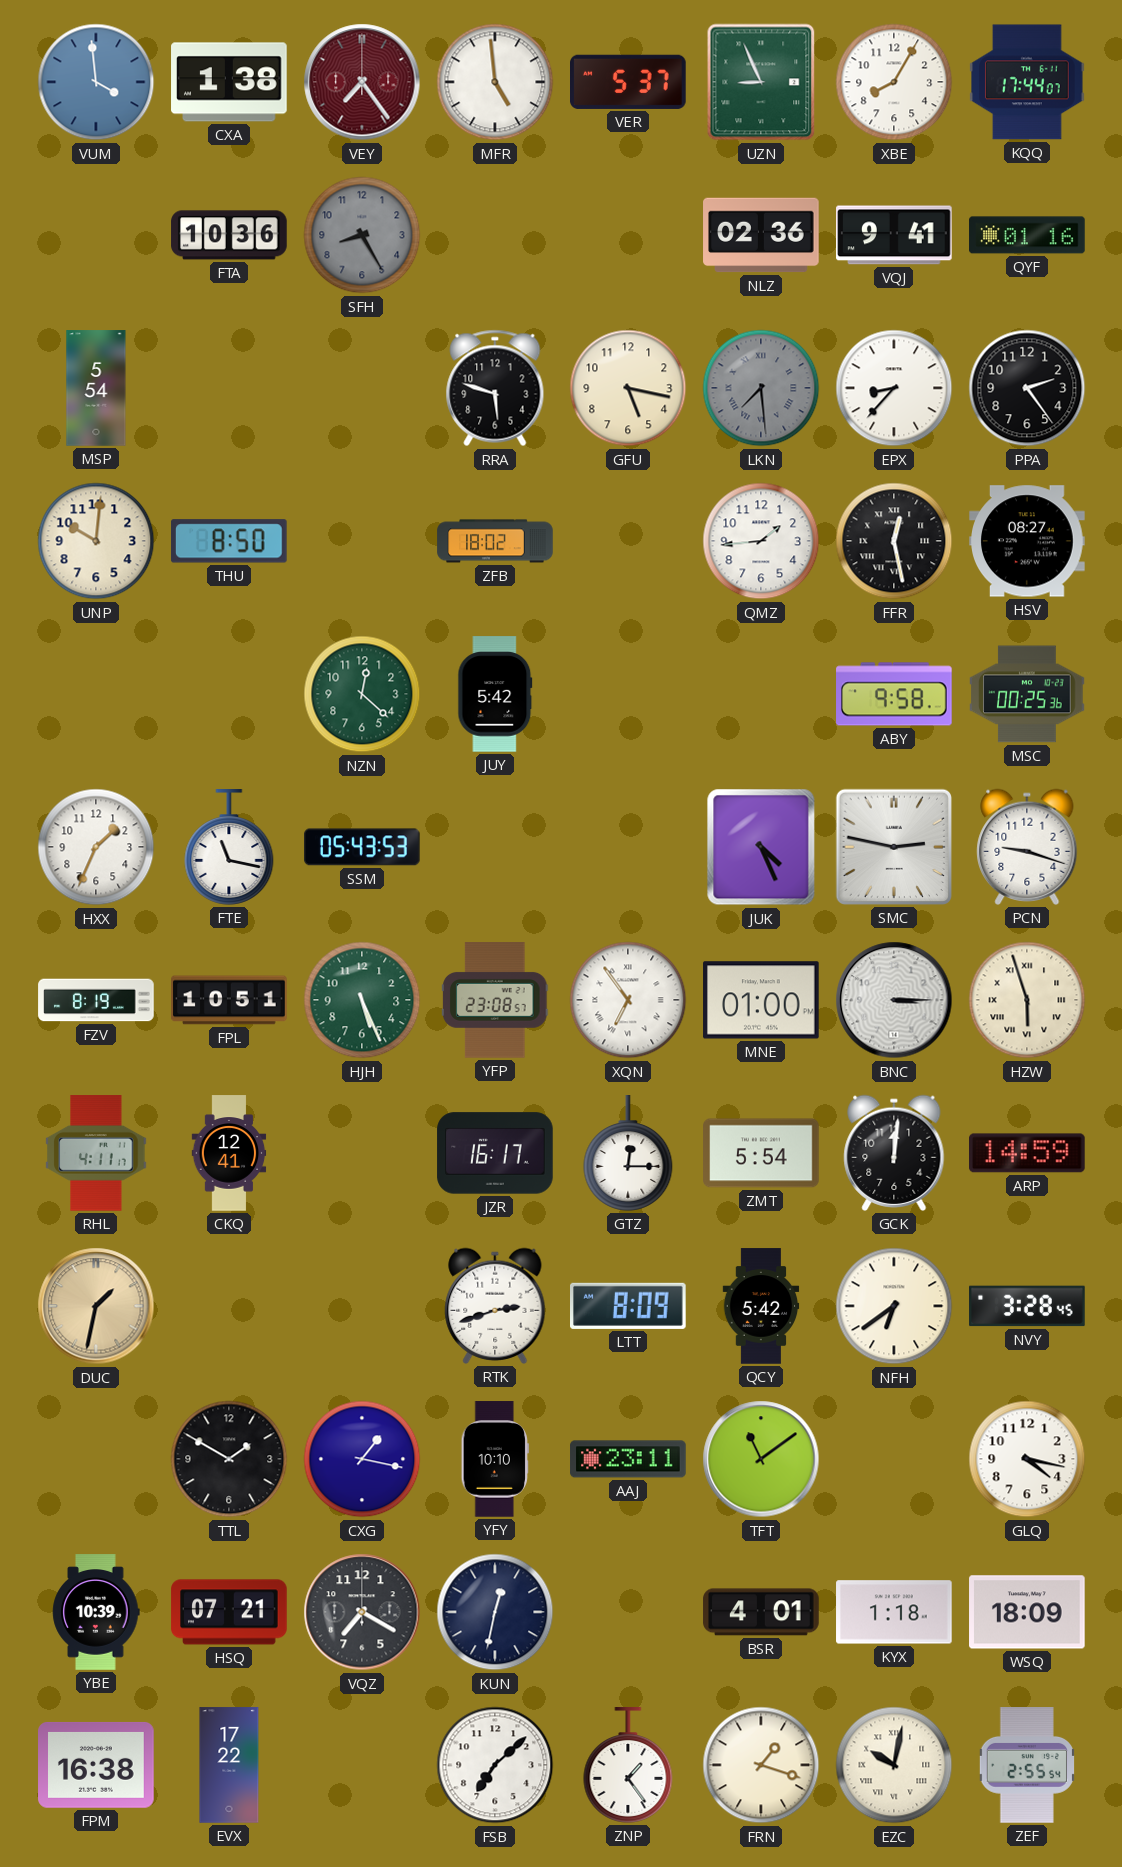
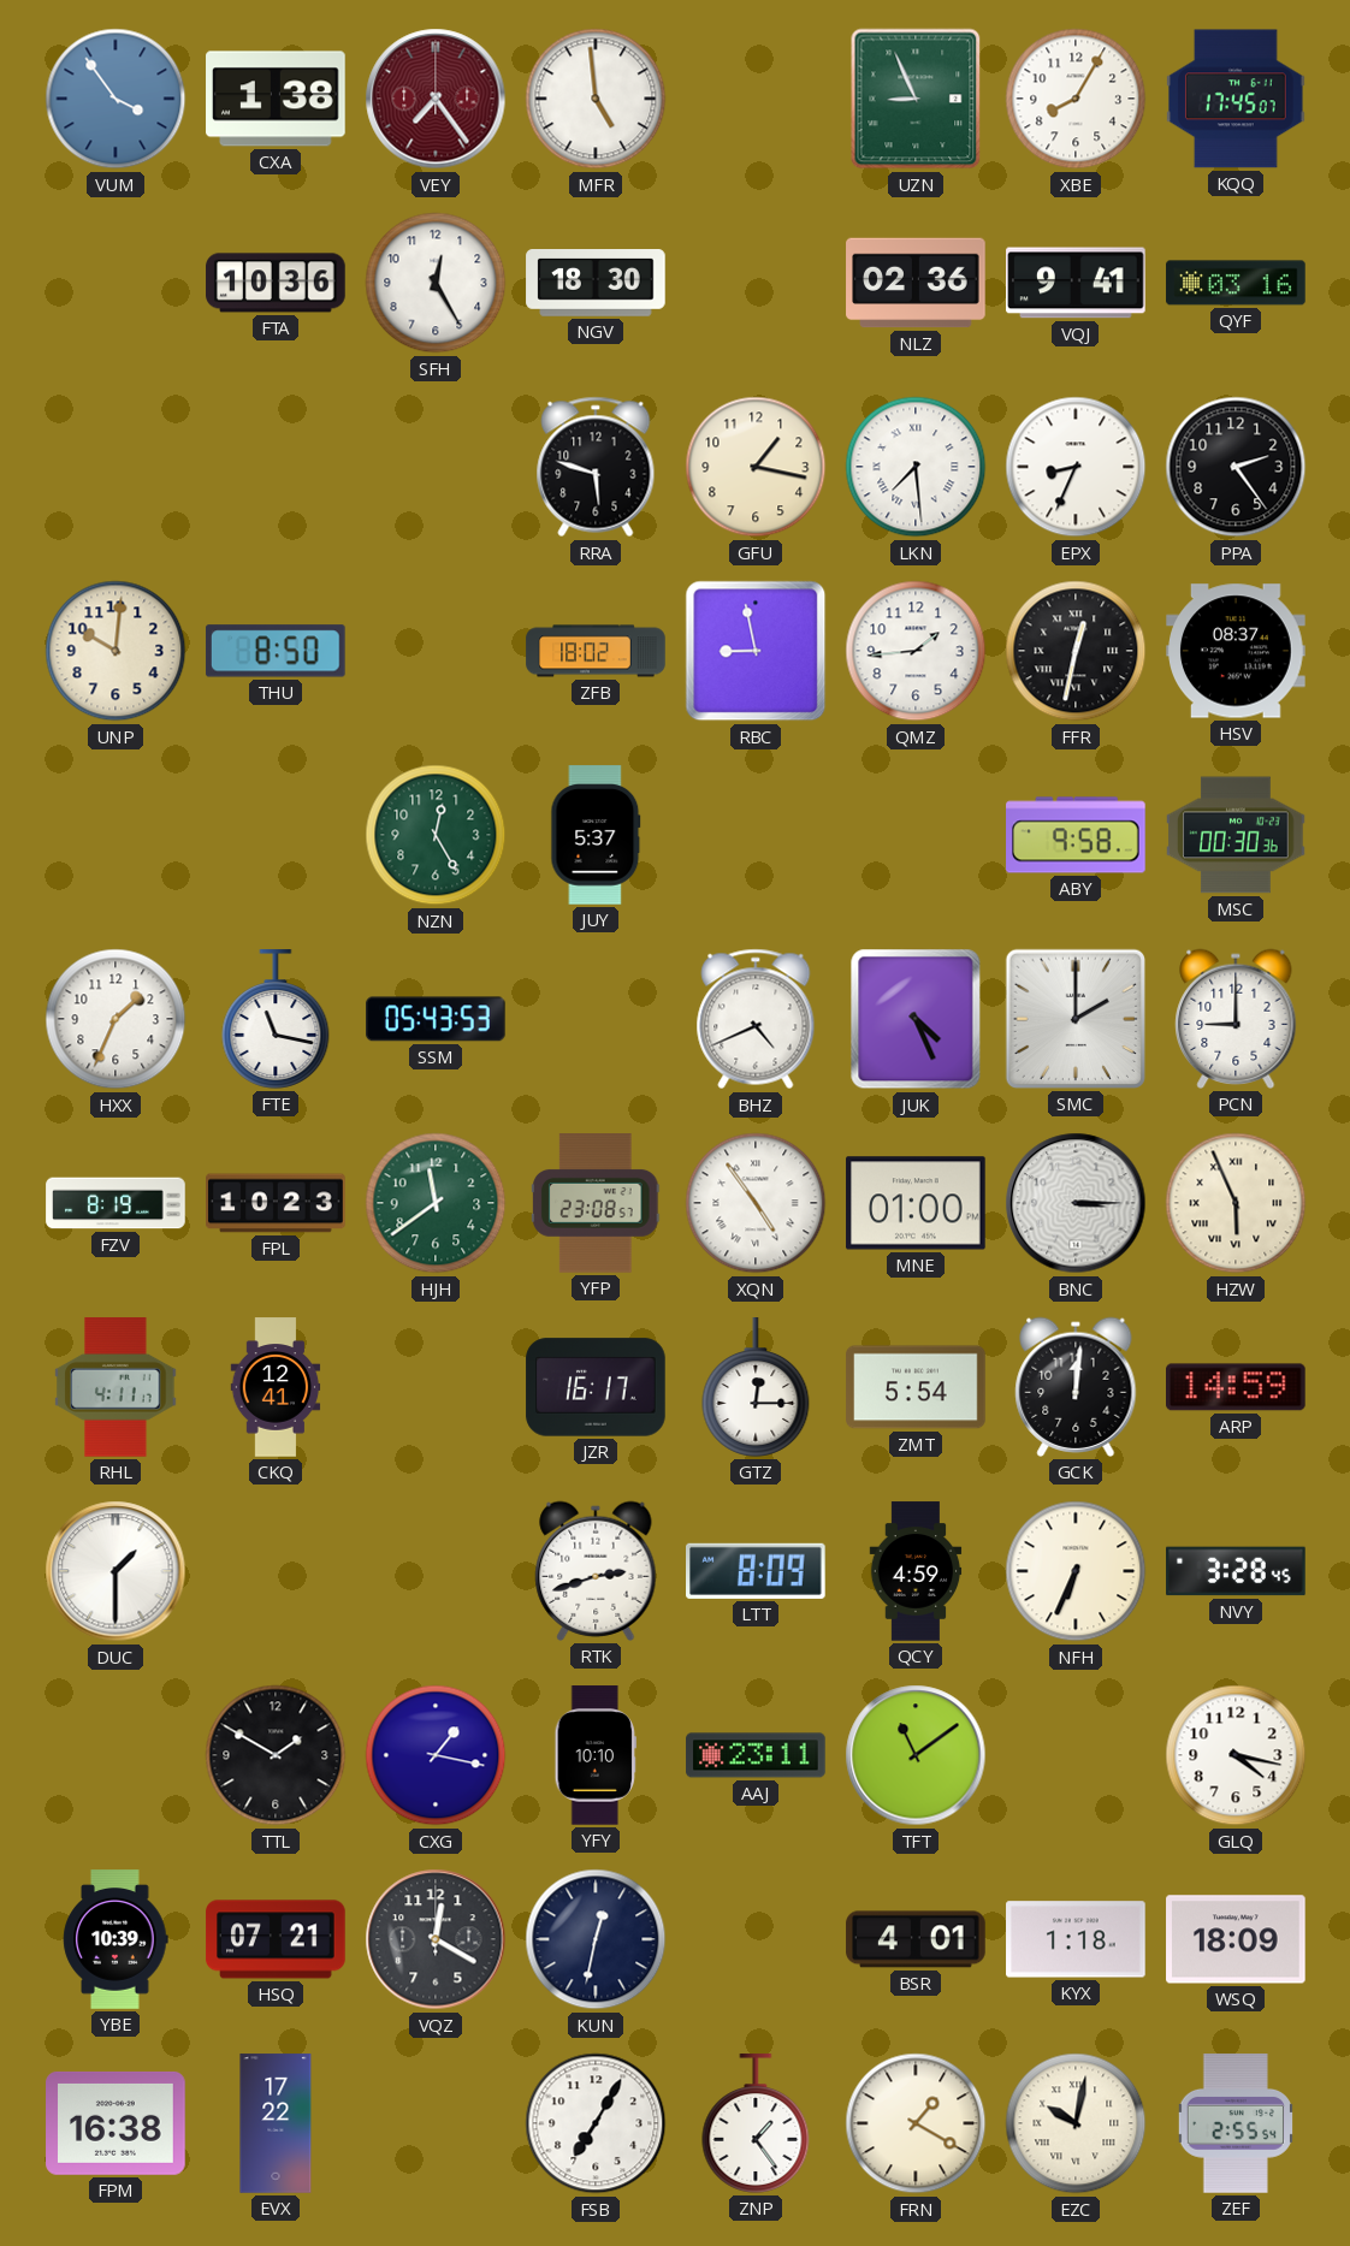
VUM: 3:59 -> 3:54
VER: 5:37 -> none
KQQ: 17:44 -> 17:45
SFH: 8:25 -> 12:25
SFH dial: grey -> white
NGV: none -> 18:30
QYF: 01:16 -> 03:16
MSP: 5:54 -> none
GFU: 5:17 -> 1:17
LKN dial: grey -> white
EPX: 8:37 -> 8:34
RBC: none -> 8:58
FFR: 12:28 -> 12:32
HSV: 08:27 -> 08:37
NZN: 12:22 -> 12:25
JUY: 5:42 -> 5:37
MSC: 00:25 -> 00:30
BHZ: none -> 4:41
SMC: 2:47 -> 2:00
PCN: 9:18 -> 9:00
FPL: 10:51 -> 10:23
HJH: 5:26 -> 11:39
XQN: 6:54 -> 4:54
HZW: 5:57 -> 5:56
DUC: 1:32 -> 1:30
DUC dial: champagne -> white
QCY: 5:42 -> 4:59
NFH: 6:39 -> 6:34
VQZ: 7:20 -> 12:20
FSB: 7:08 -> 7:05
FRN: 1:18 -> 1:20
